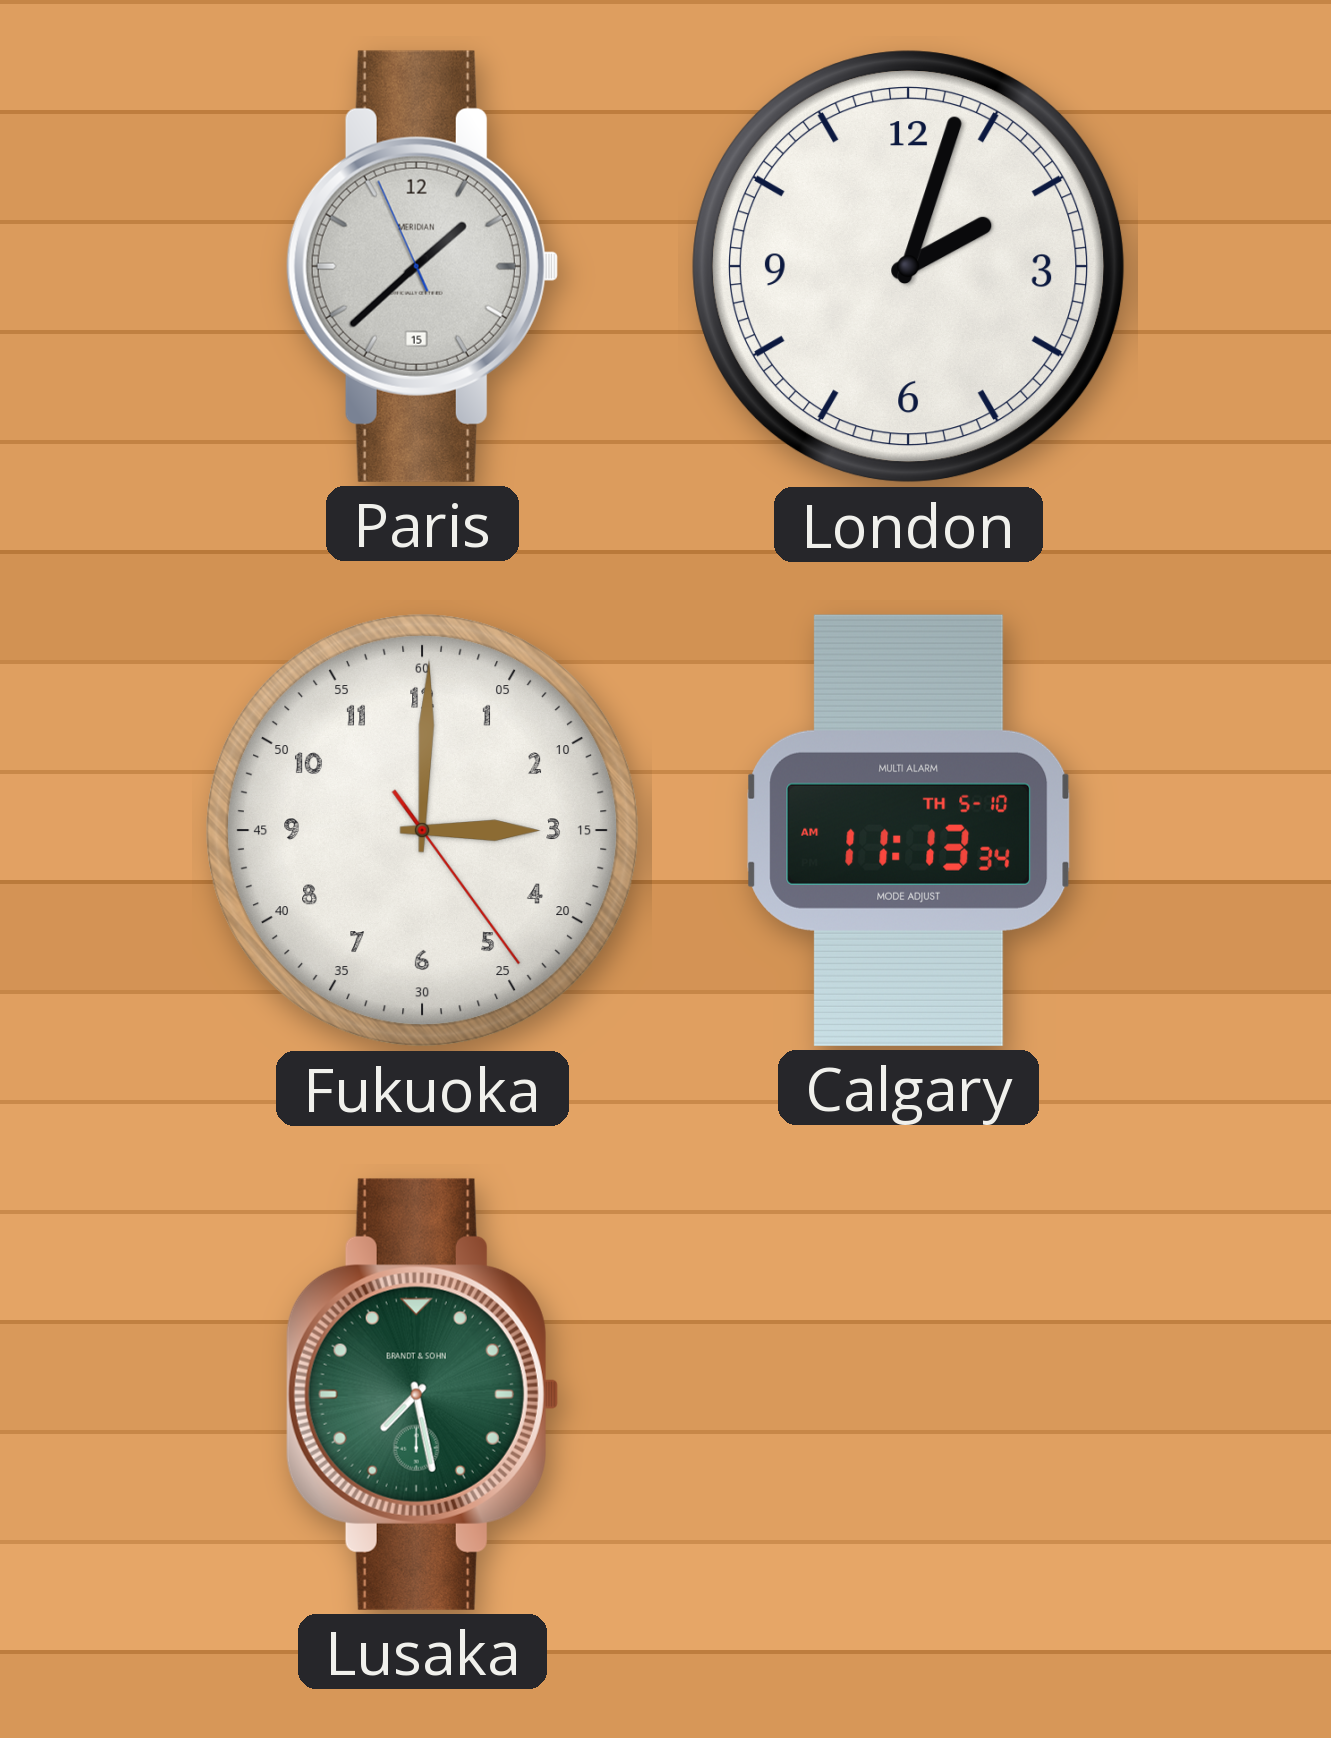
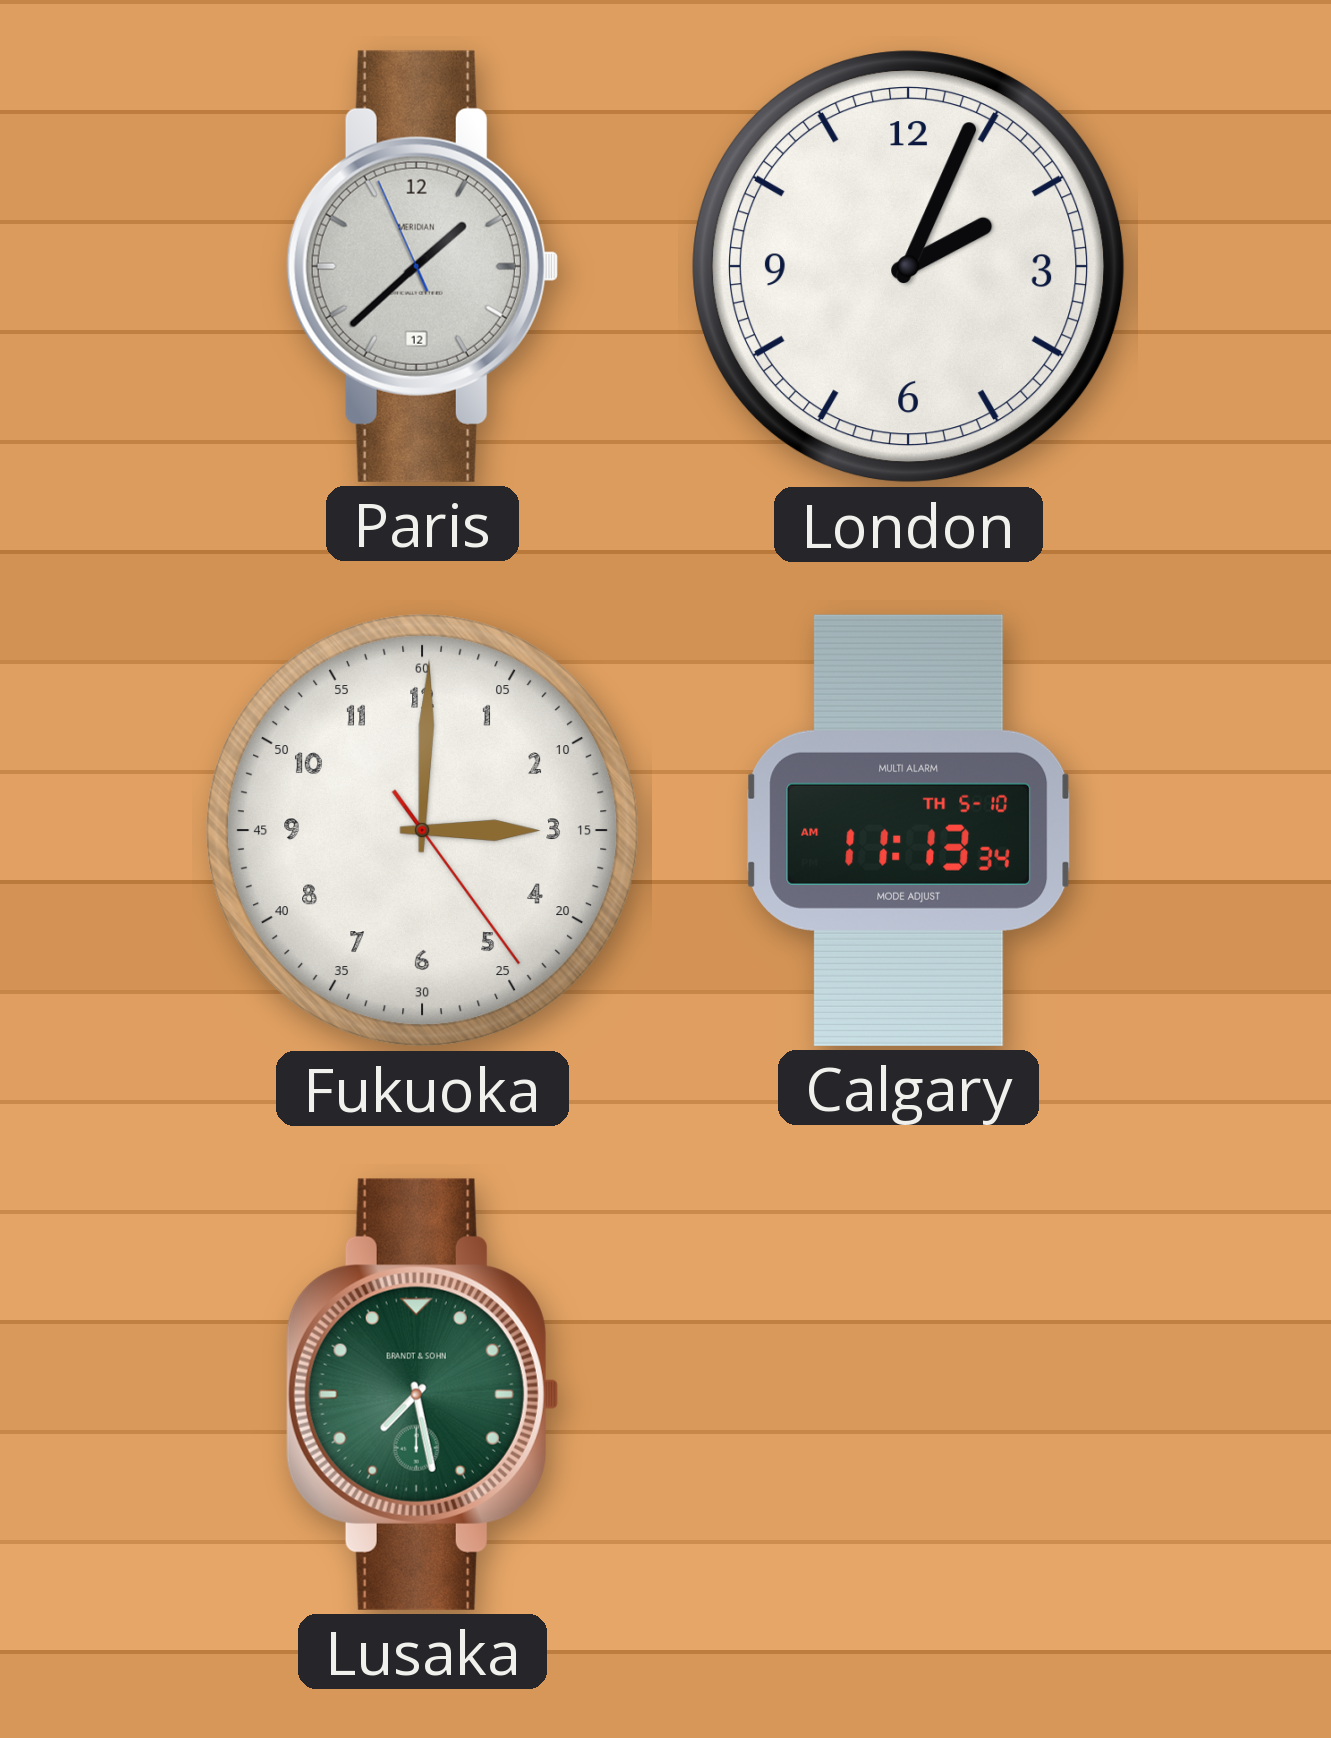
Paris date: 15 -> 12
London: 2:03 -> 2:04
